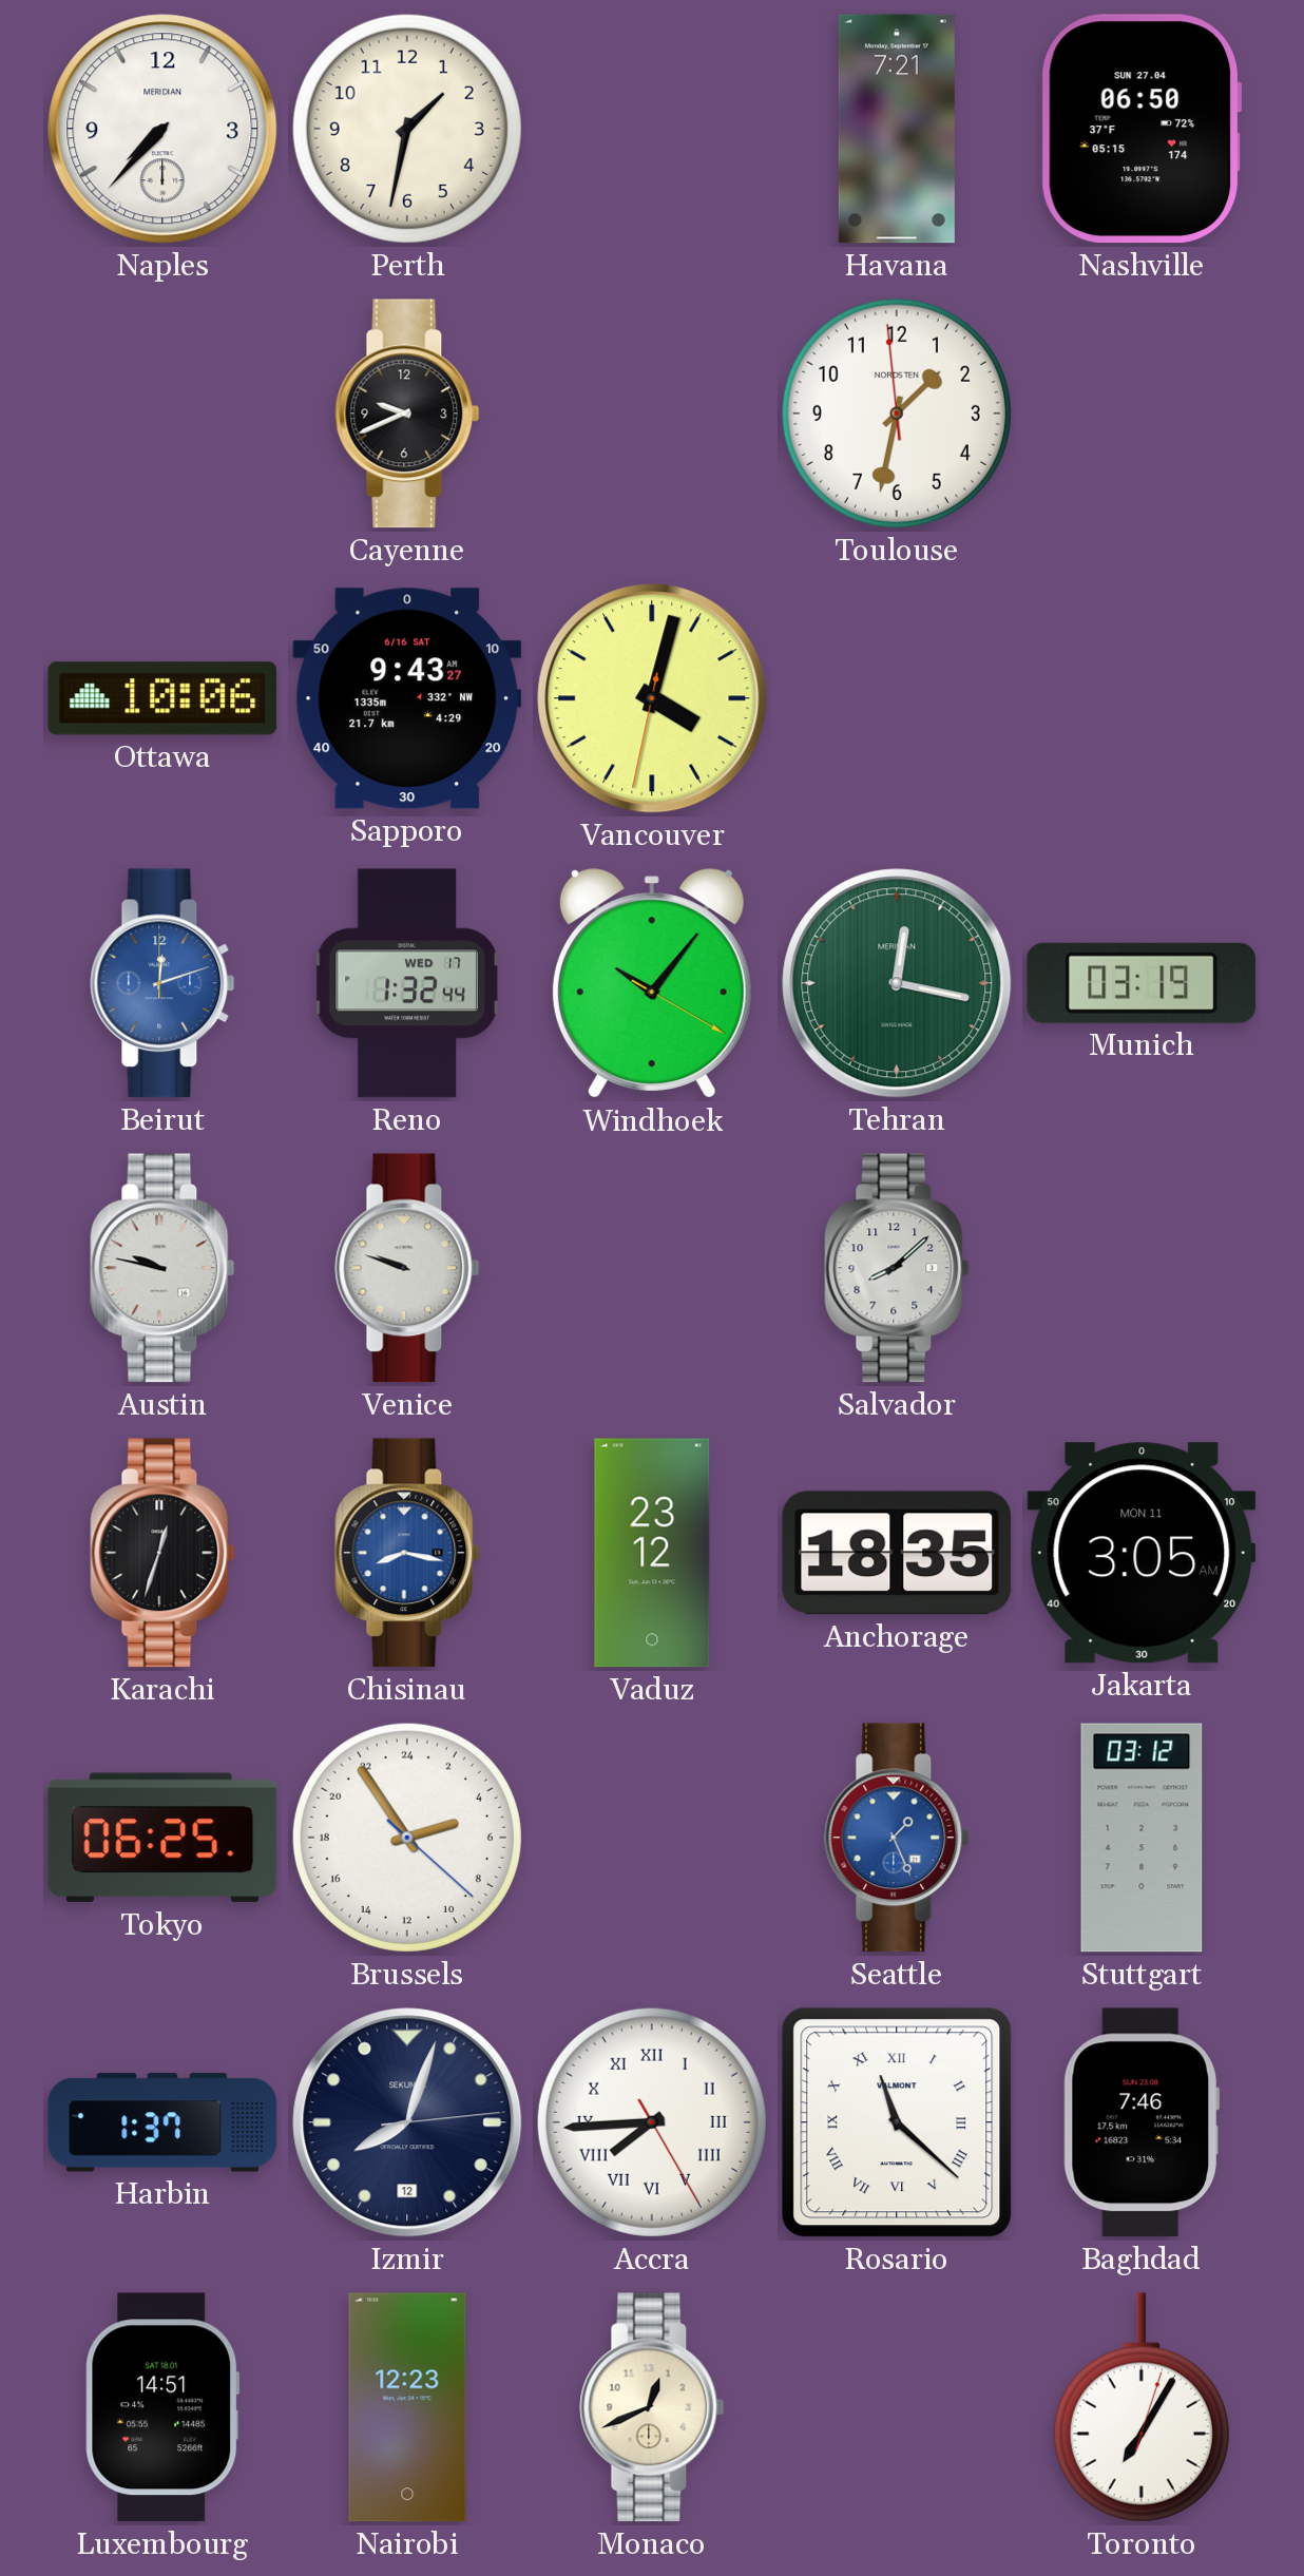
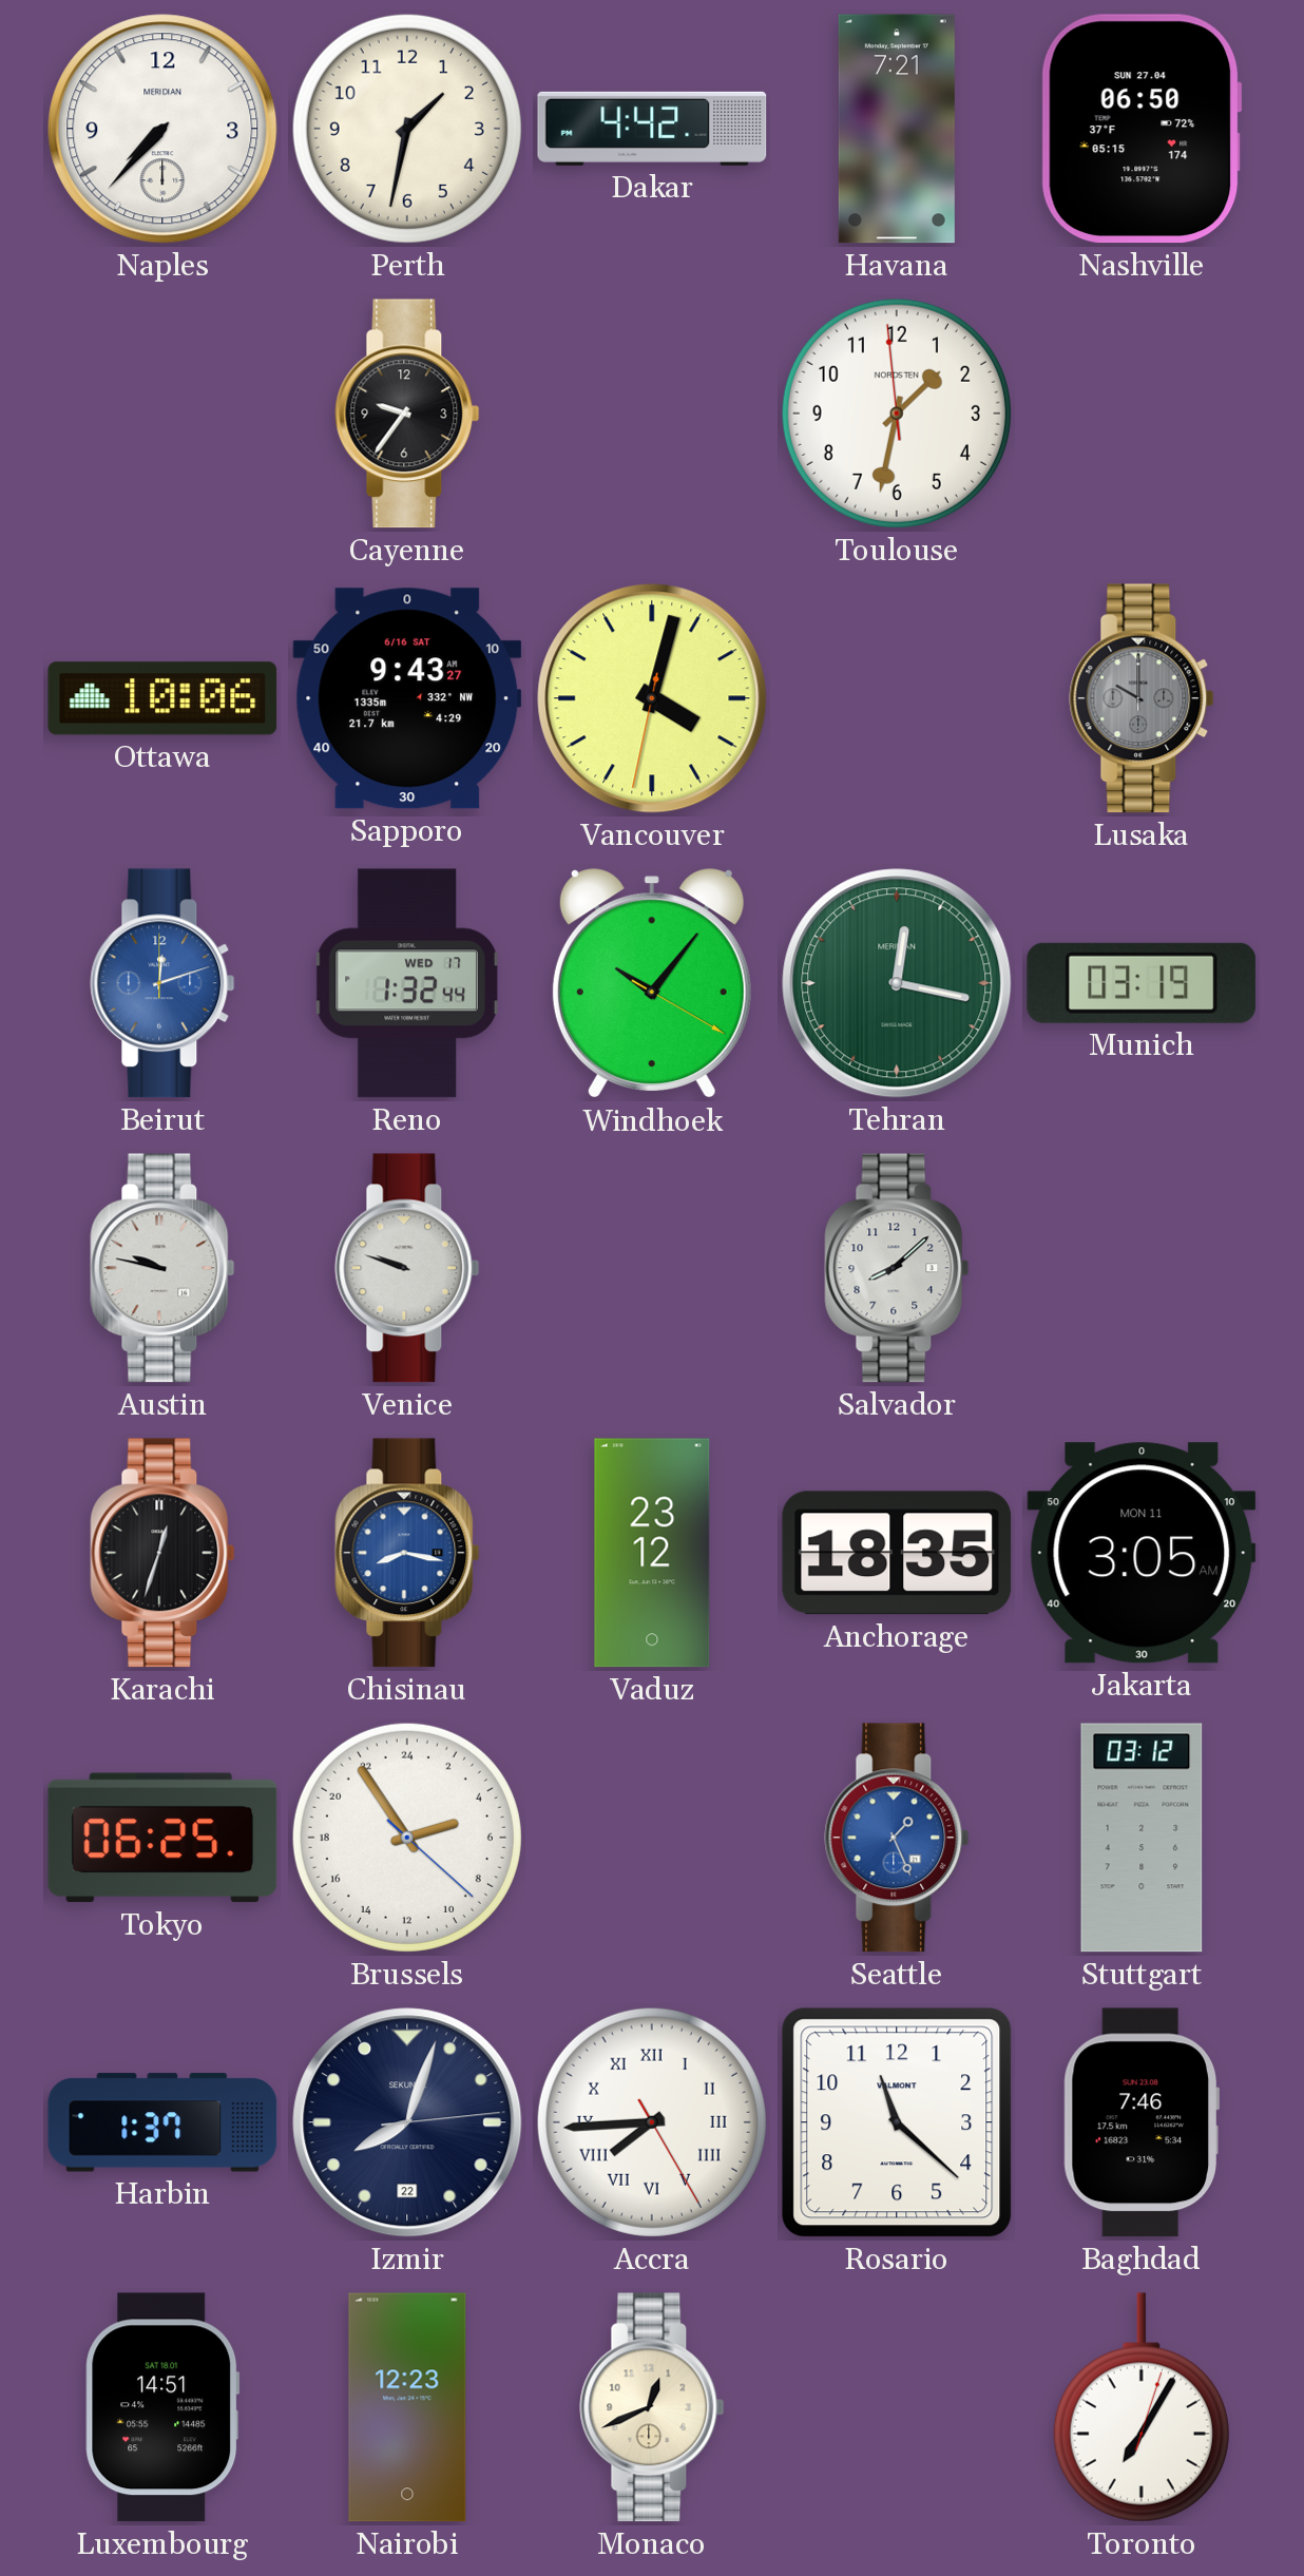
Dakar: none -> 4:42
Cayenne: 9:41 -> 9:36
Lusaka: none -> 10:00
Izmir date: 12 -> 22
Rosario numerals: Roman -> Arabic
